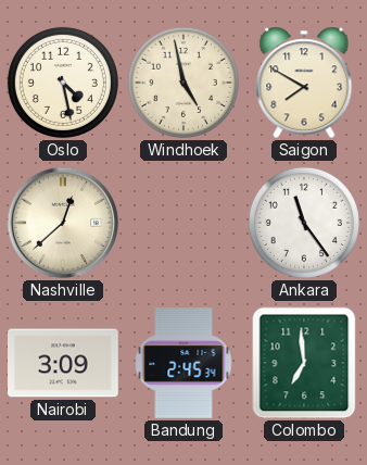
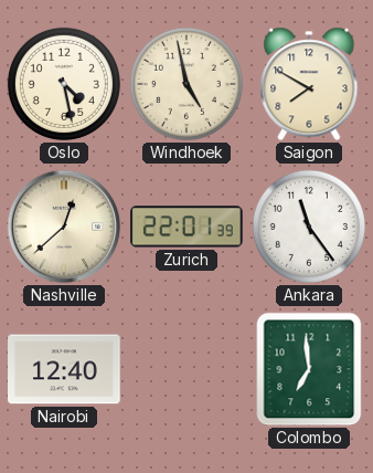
Zurich: none -> 22:01
Nairobi: 3:09 -> 12:40
Bandung: 2:45 -> none
